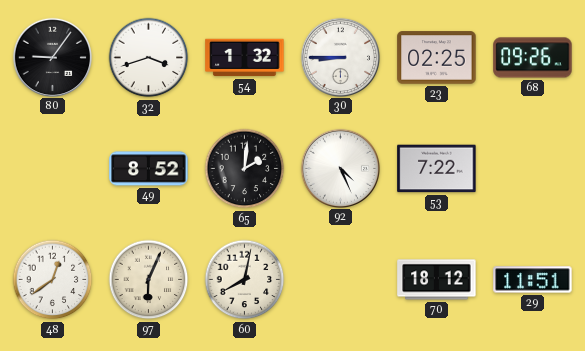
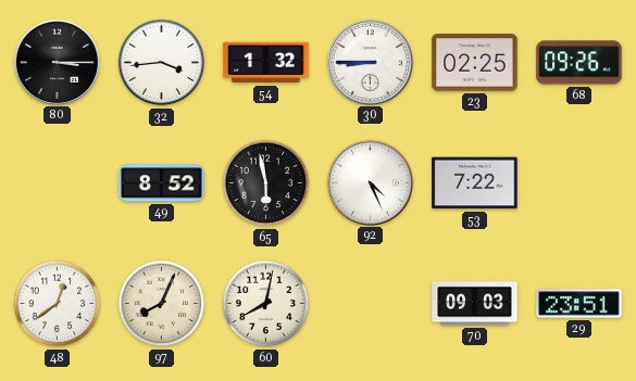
80: 9:06 -> 3:15
32: 3:42 -> 3:44
65: 2:01 -> 5:58
97: 6:04 -> 8:04
70: 18:12 -> 09:03
29: 11:51 -> 23:51
